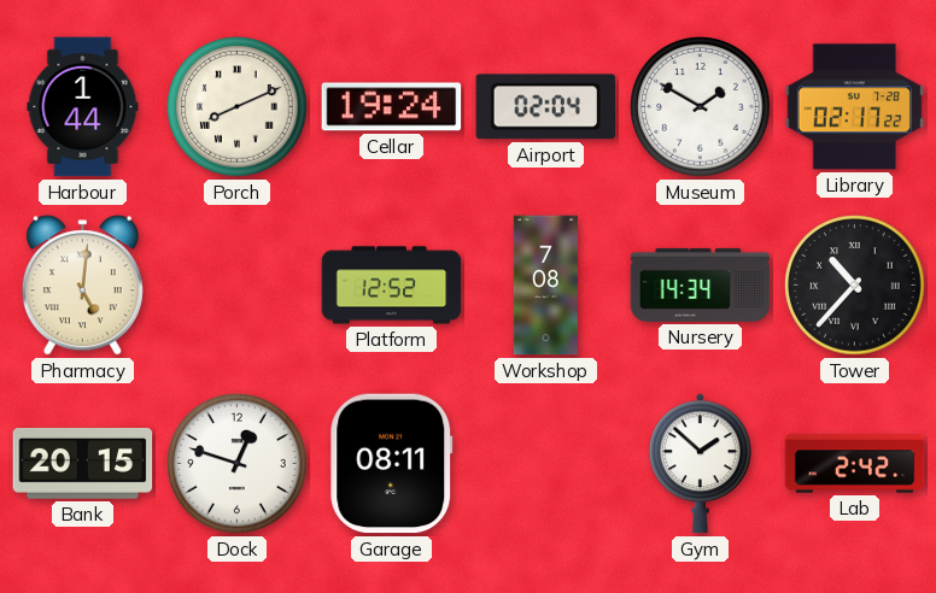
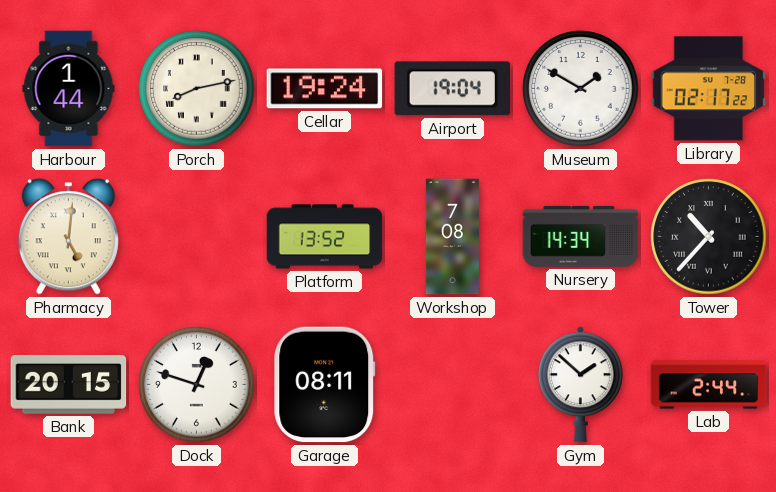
Porch: 8:11 -> 8:13
Airport: 02:04 -> 19:04
Platform: 12:52 -> 13:52
Lab: 2:42 -> 2:44
